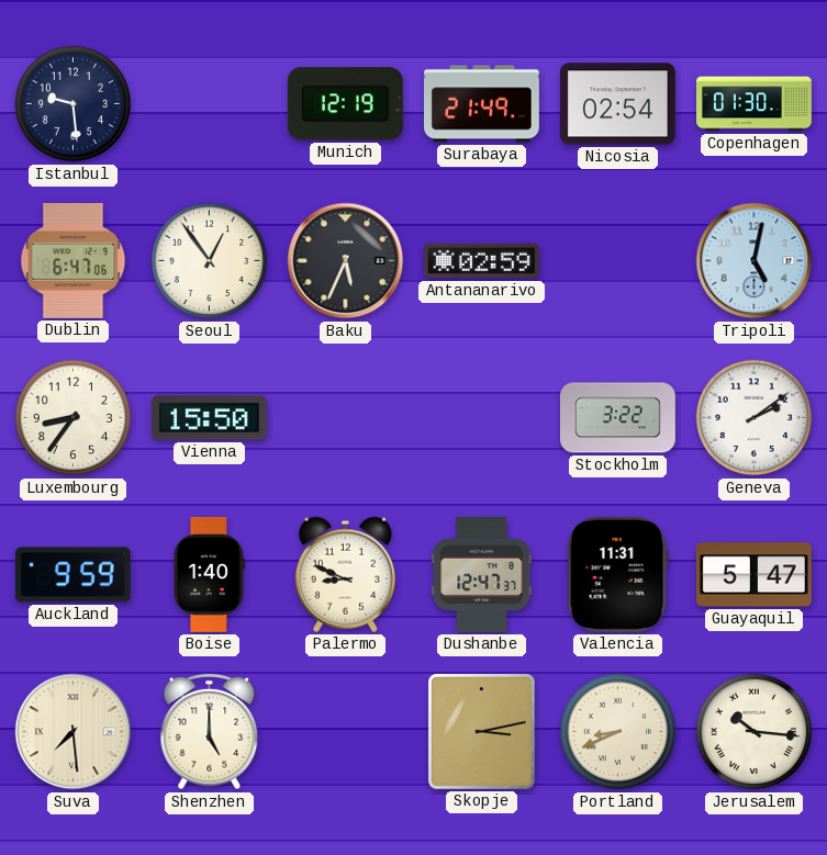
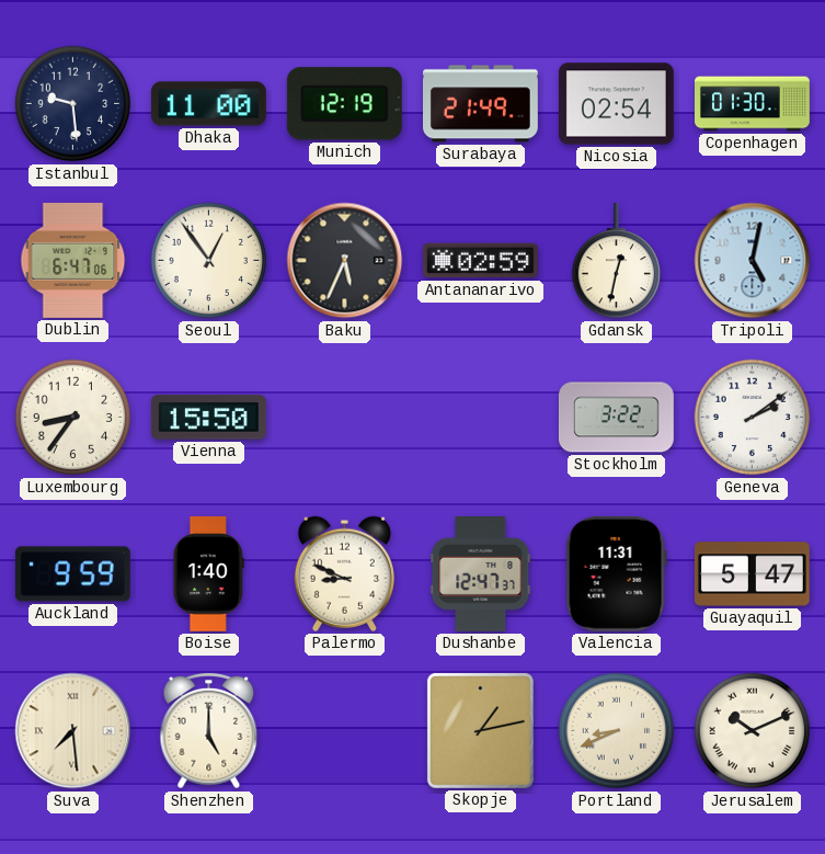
Dhaka: none -> 11:00
Gdansk: none -> 12:32
Skopje: 3:13 -> 1:13
Jerusalem: 10:16 -> 10:11
